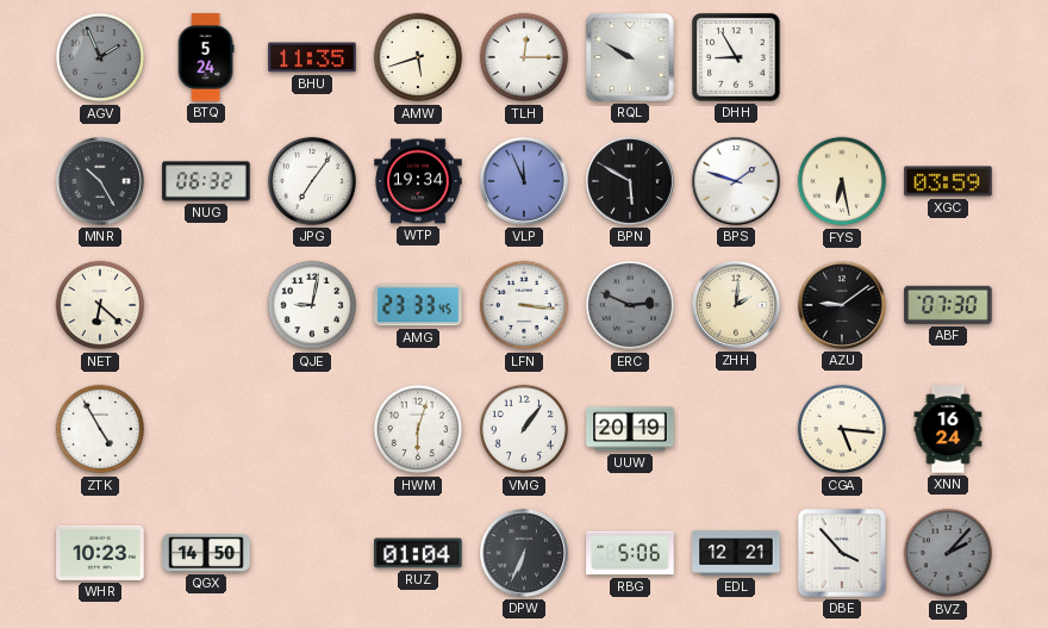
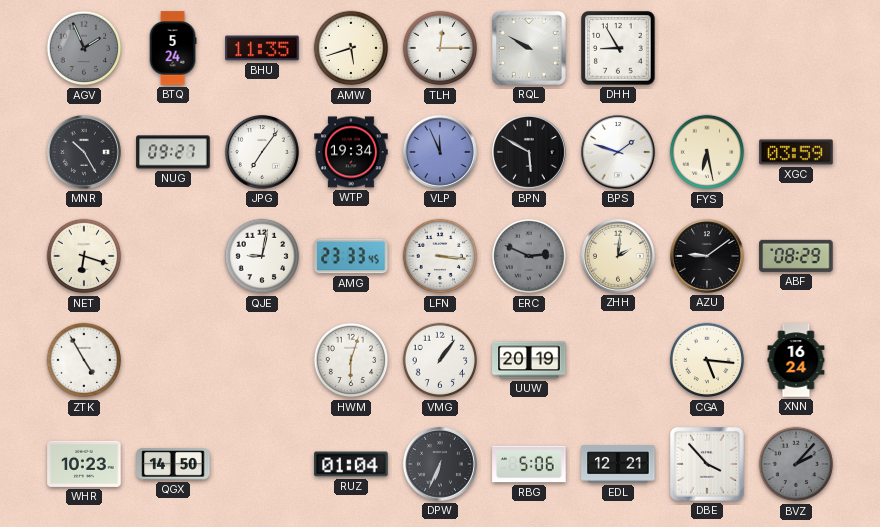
NUG: 06:32 -> 09:27
NET: 6:22 -> 6:18
ABF: 07:30 -> 08:29
